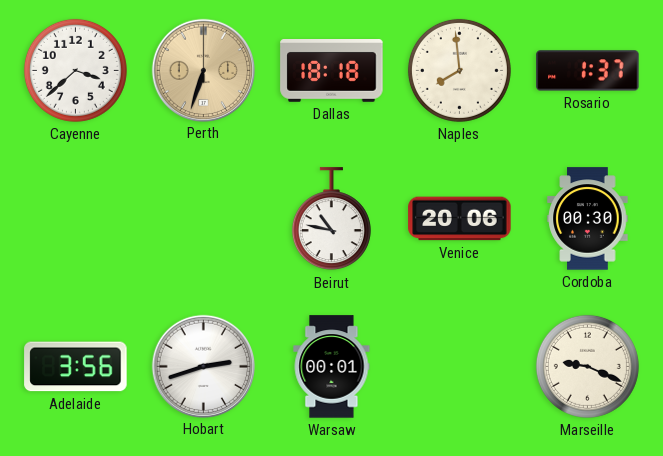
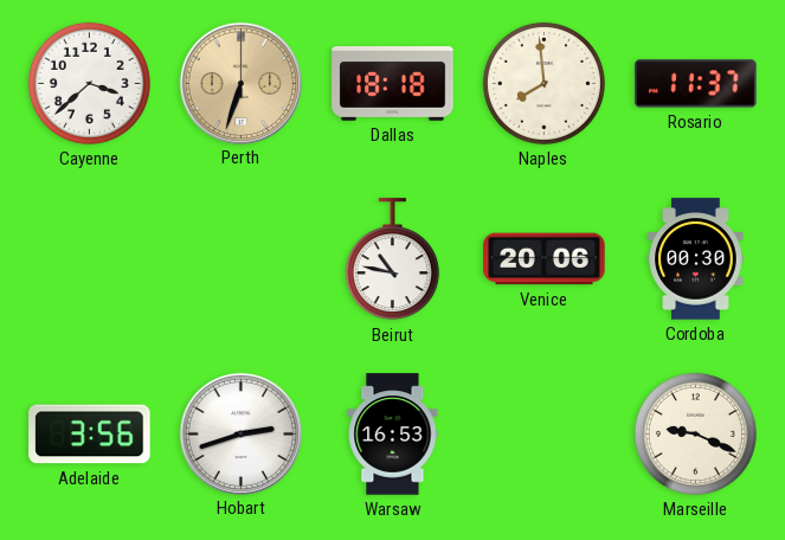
Rosario: 1:37 -> 11:37
Warsaw: 00:01 -> 16:53
